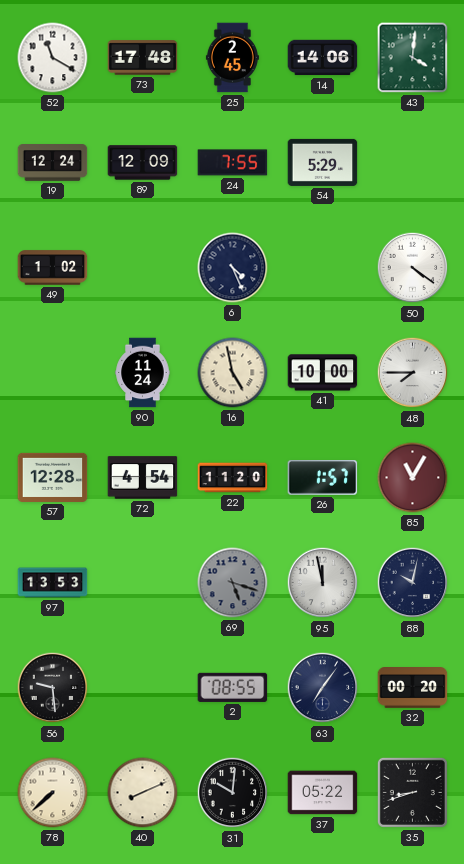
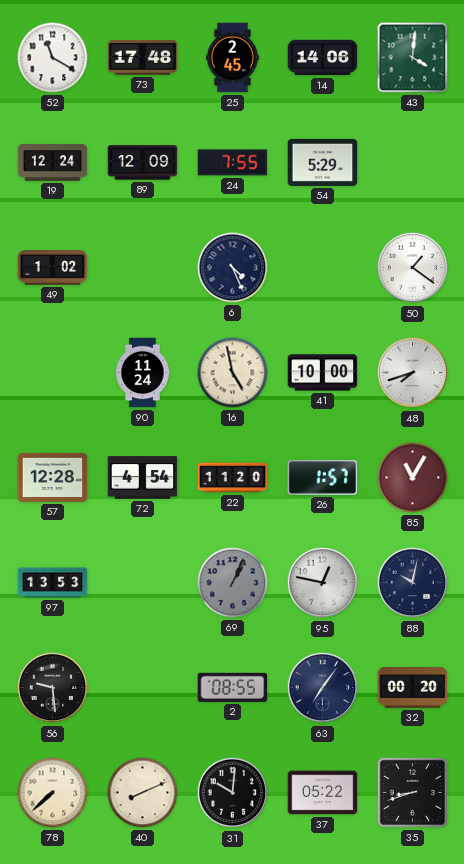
50: 4:21 -> 1:21
48: 7:45 -> 7:42
69: 5:18 -> 1:04
95: 11:58 -> 12:47
